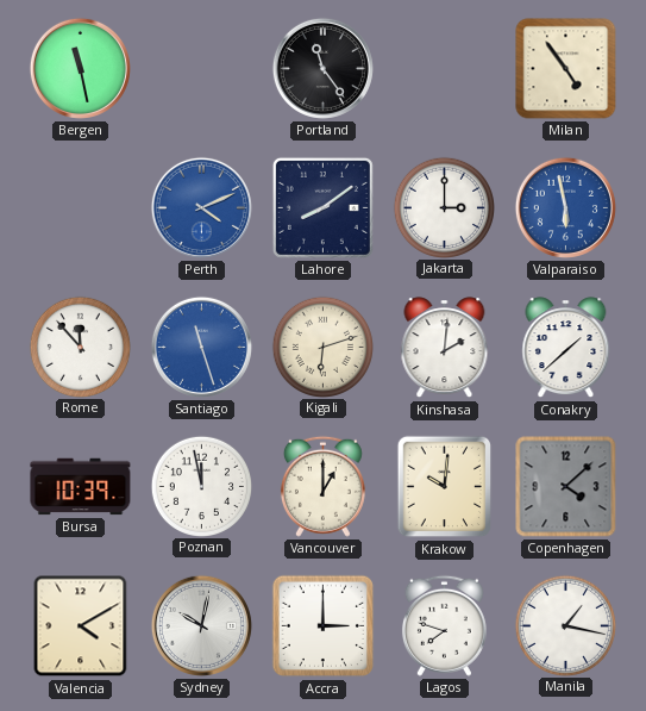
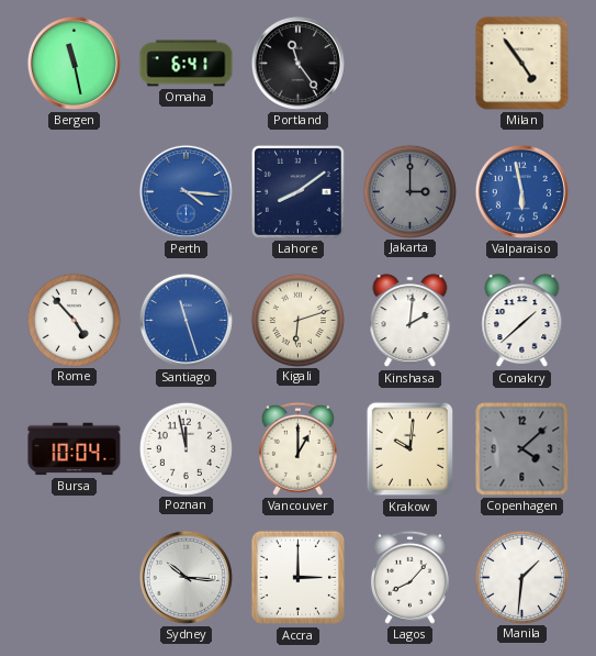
Omaha: none -> 6:41
Perth: 4:11 -> 4:16
Jakarta dial: white -> grey
Rome: 11:53 -> 4:53
Bursa: 10:39 -> 10:04
Valencia: 4:10 -> none
Sydney: 10:02 -> 10:16
Lagos: 7:48 -> 8:07
Manila: 1:17 -> 1:31
